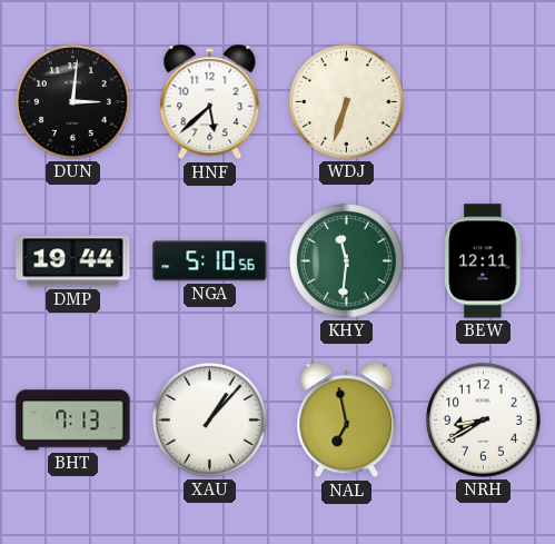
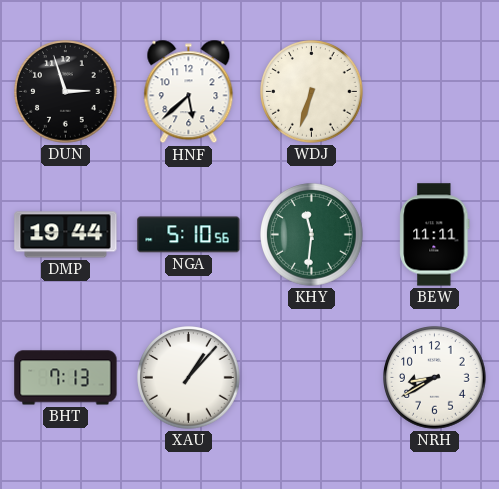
DUN: 3:01 -> 2:57
BEW: 12:11 -> 11:11
NAL: 6:58 -> none
